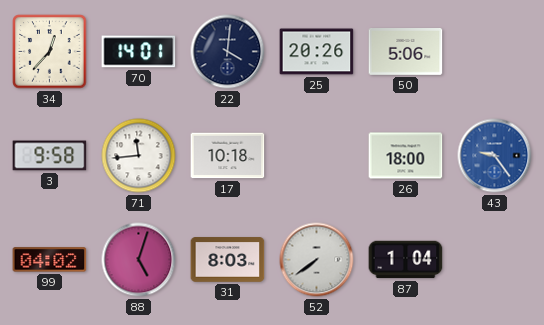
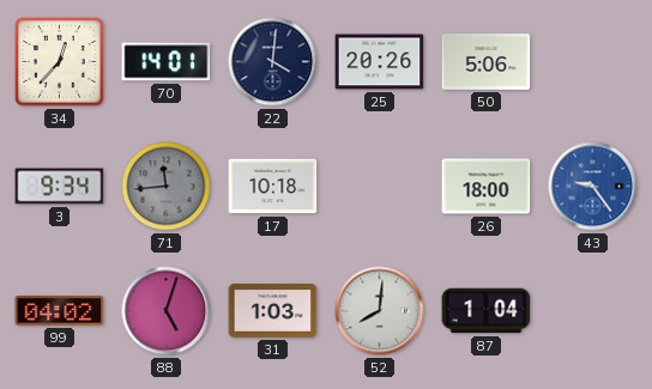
3: 9:58 -> 9:34
71 dial: white -> grey
31: 8:03 -> 1:03
52: 7:39 -> 8:01
